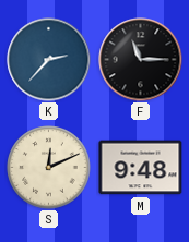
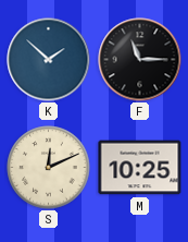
K: 2:37 -> 1:52
M: 9:48 -> 10:25
